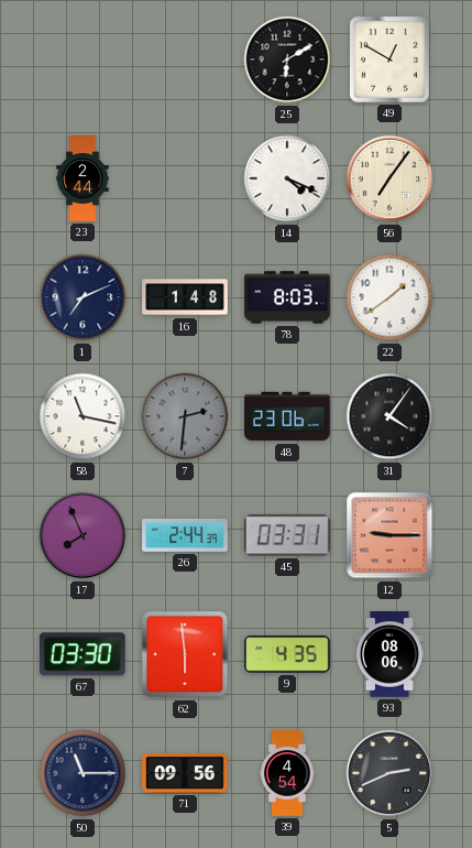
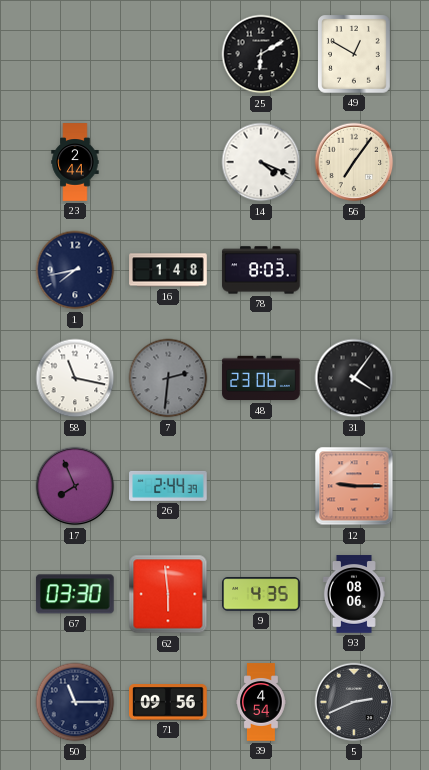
1: 7:11 -> 7:43
22: 1:39 -> none
45: 03:31 -> none
